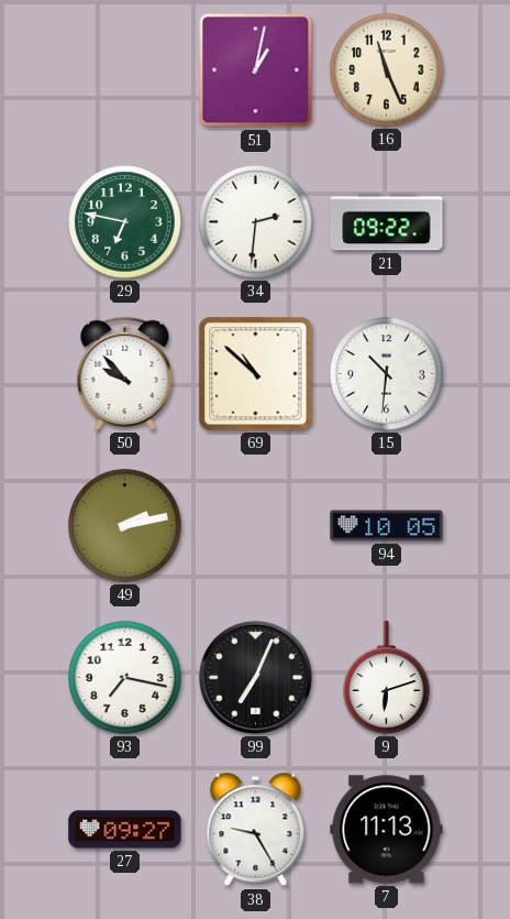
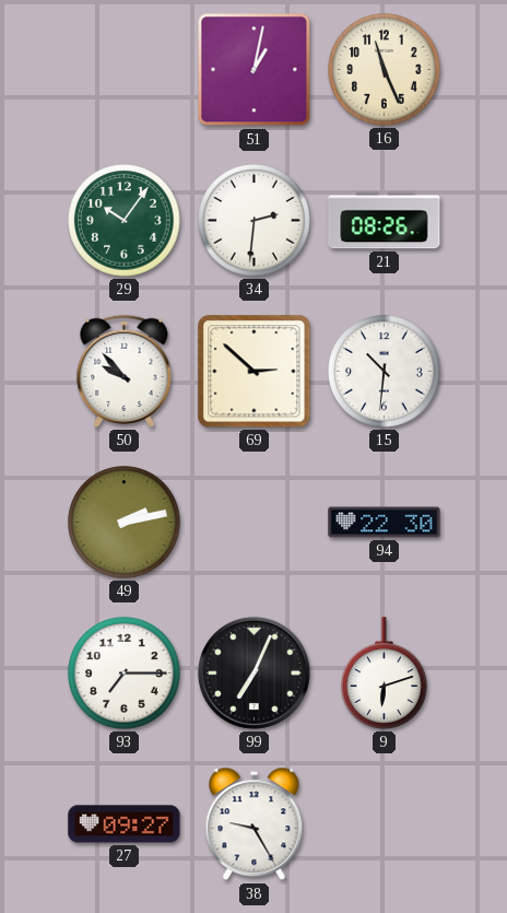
29: 6:47 -> 10:06
21: 09:22 -> 08:26
69: 10:52 -> 2:52
94: 10:05 -> 22:30
93: 7:17 -> 7:15
7: 11:13 -> none
